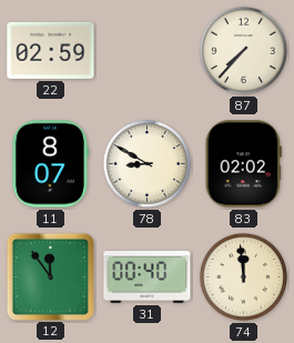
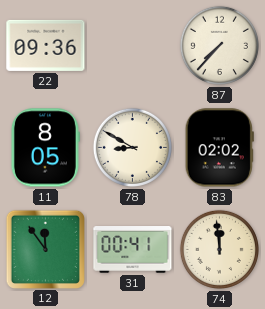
22: 02:59 -> 09:36
11: 8:07 -> 8:05
31: 00:40 -> 00:41
